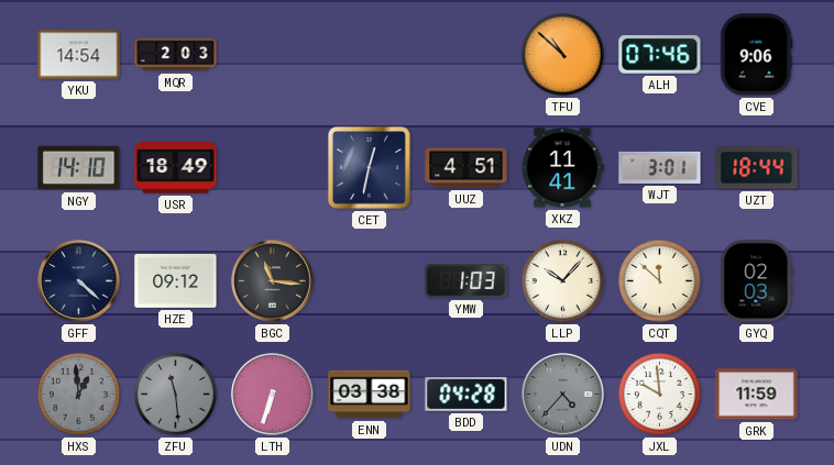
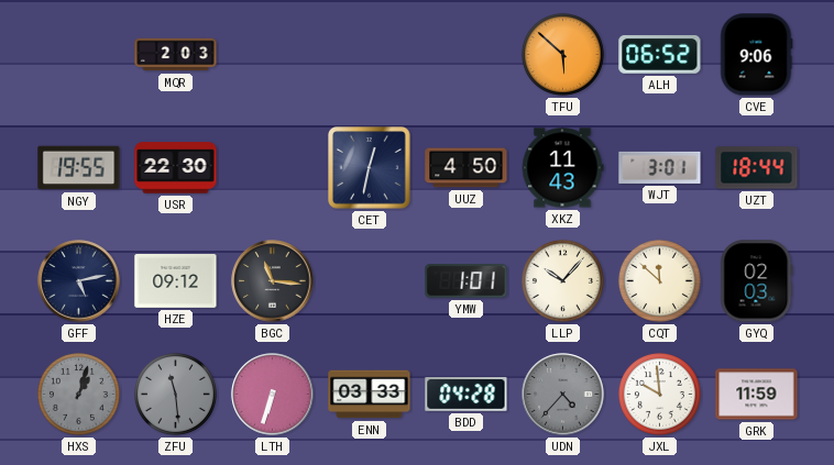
YKU: 14:54 -> none
TFU: 10:52 -> 5:52
ALH: 07:46 -> 06:52
NGY: 14:10 -> 19:55
USR: 18:49 -> 22:30
UUZ: 4:51 -> 4:50
XKZ: 11:41 -> 11:43
GFF: 4:22 -> 5:13
YMW: 1:03 -> 1:01
HXS: 12:59 -> 1:03
ENN: 03:38 -> 03:33
